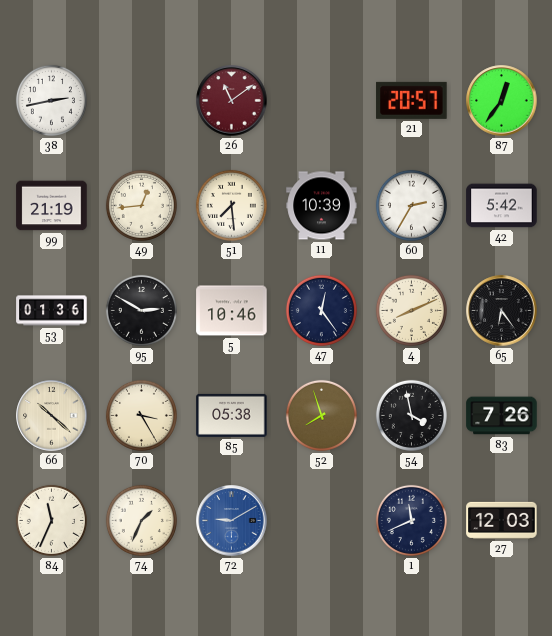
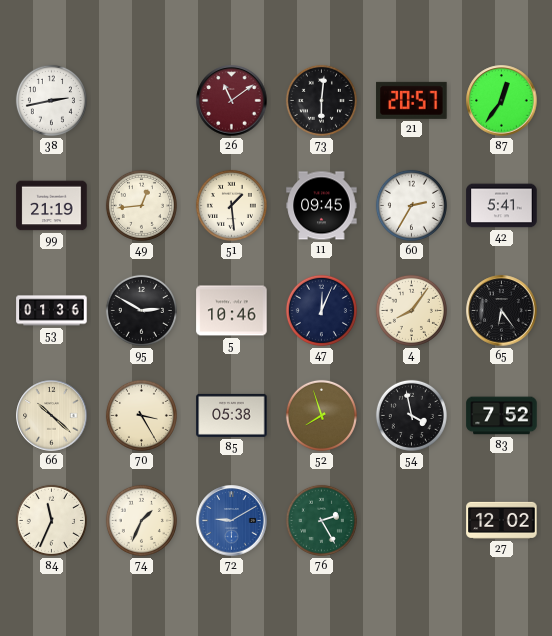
73: none -> 6:01
51: 7:29 -> 1:29
11: 10:39 -> 09:45
42: 5:42 -> 5:41
47: 12:24 -> 12:04
4: 8:11 -> 8:06
83: 7:26 -> 7:52
76: none -> 2:25
1: 11:41 -> none
27: 12:03 -> 12:02
